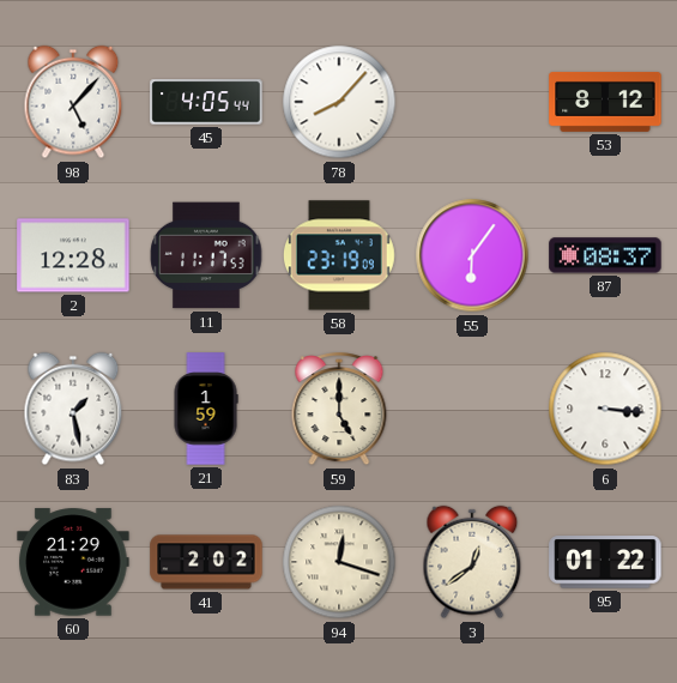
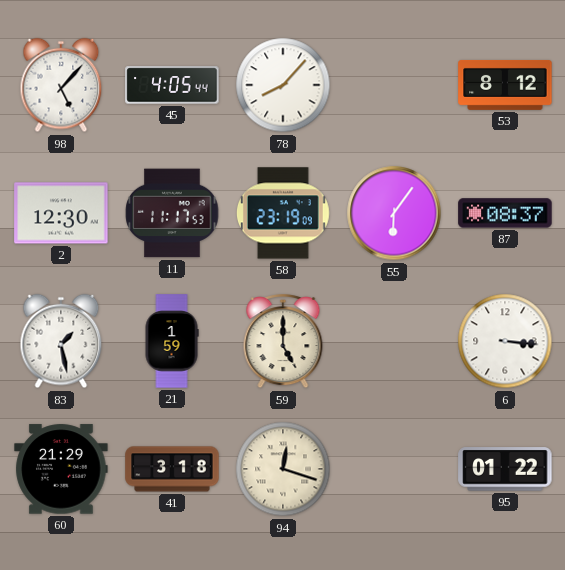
2: 12:28 -> 12:30
41: 2:02 -> 3:18
3: 12:39 -> none
